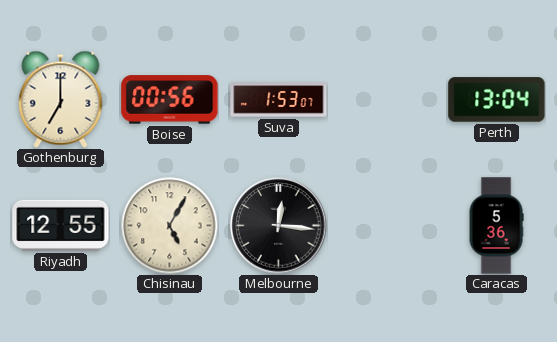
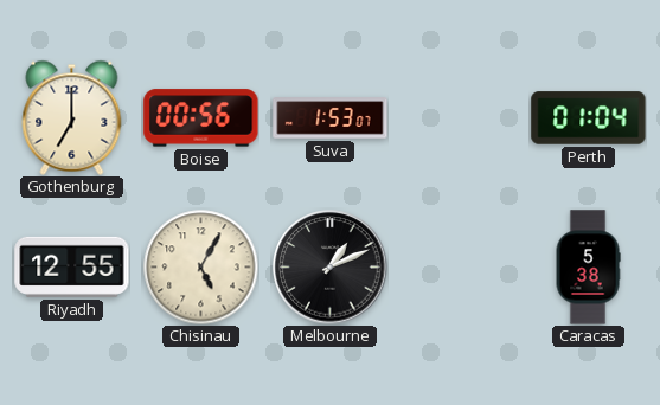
Perth: 13:04 -> 01:04
Melbourne: 12:16 -> 1:11
Caracas: 5:36 -> 5:38
